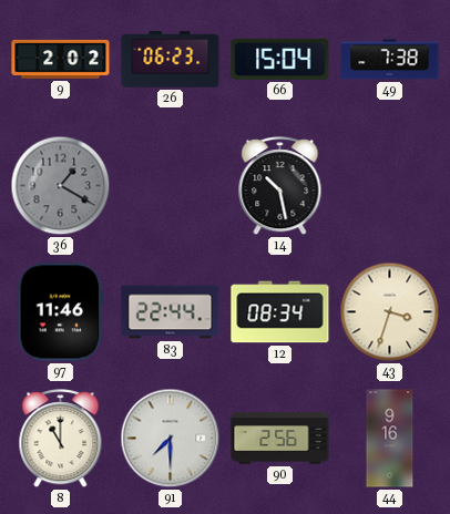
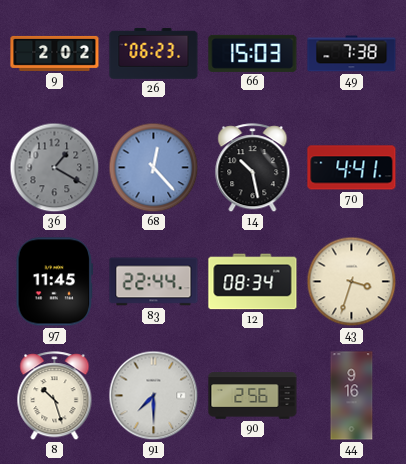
66: 15:04 -> 15:03
68: none -> 12:23
70: none -> 4:41
97: 11:46 -> 11:45
8: 11:00 -> 10:27
